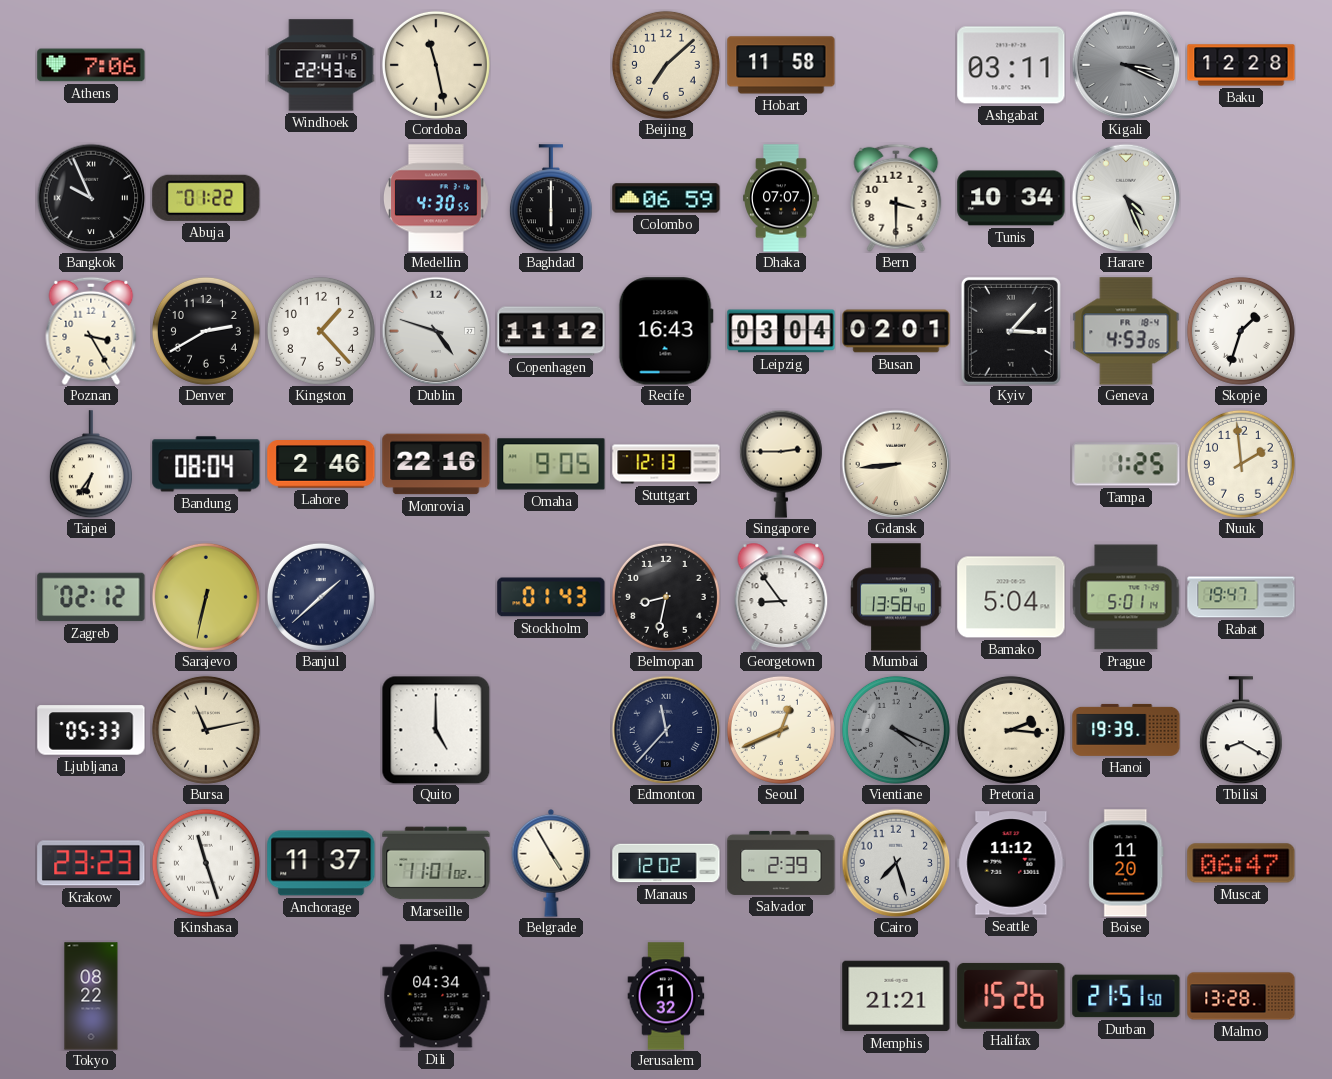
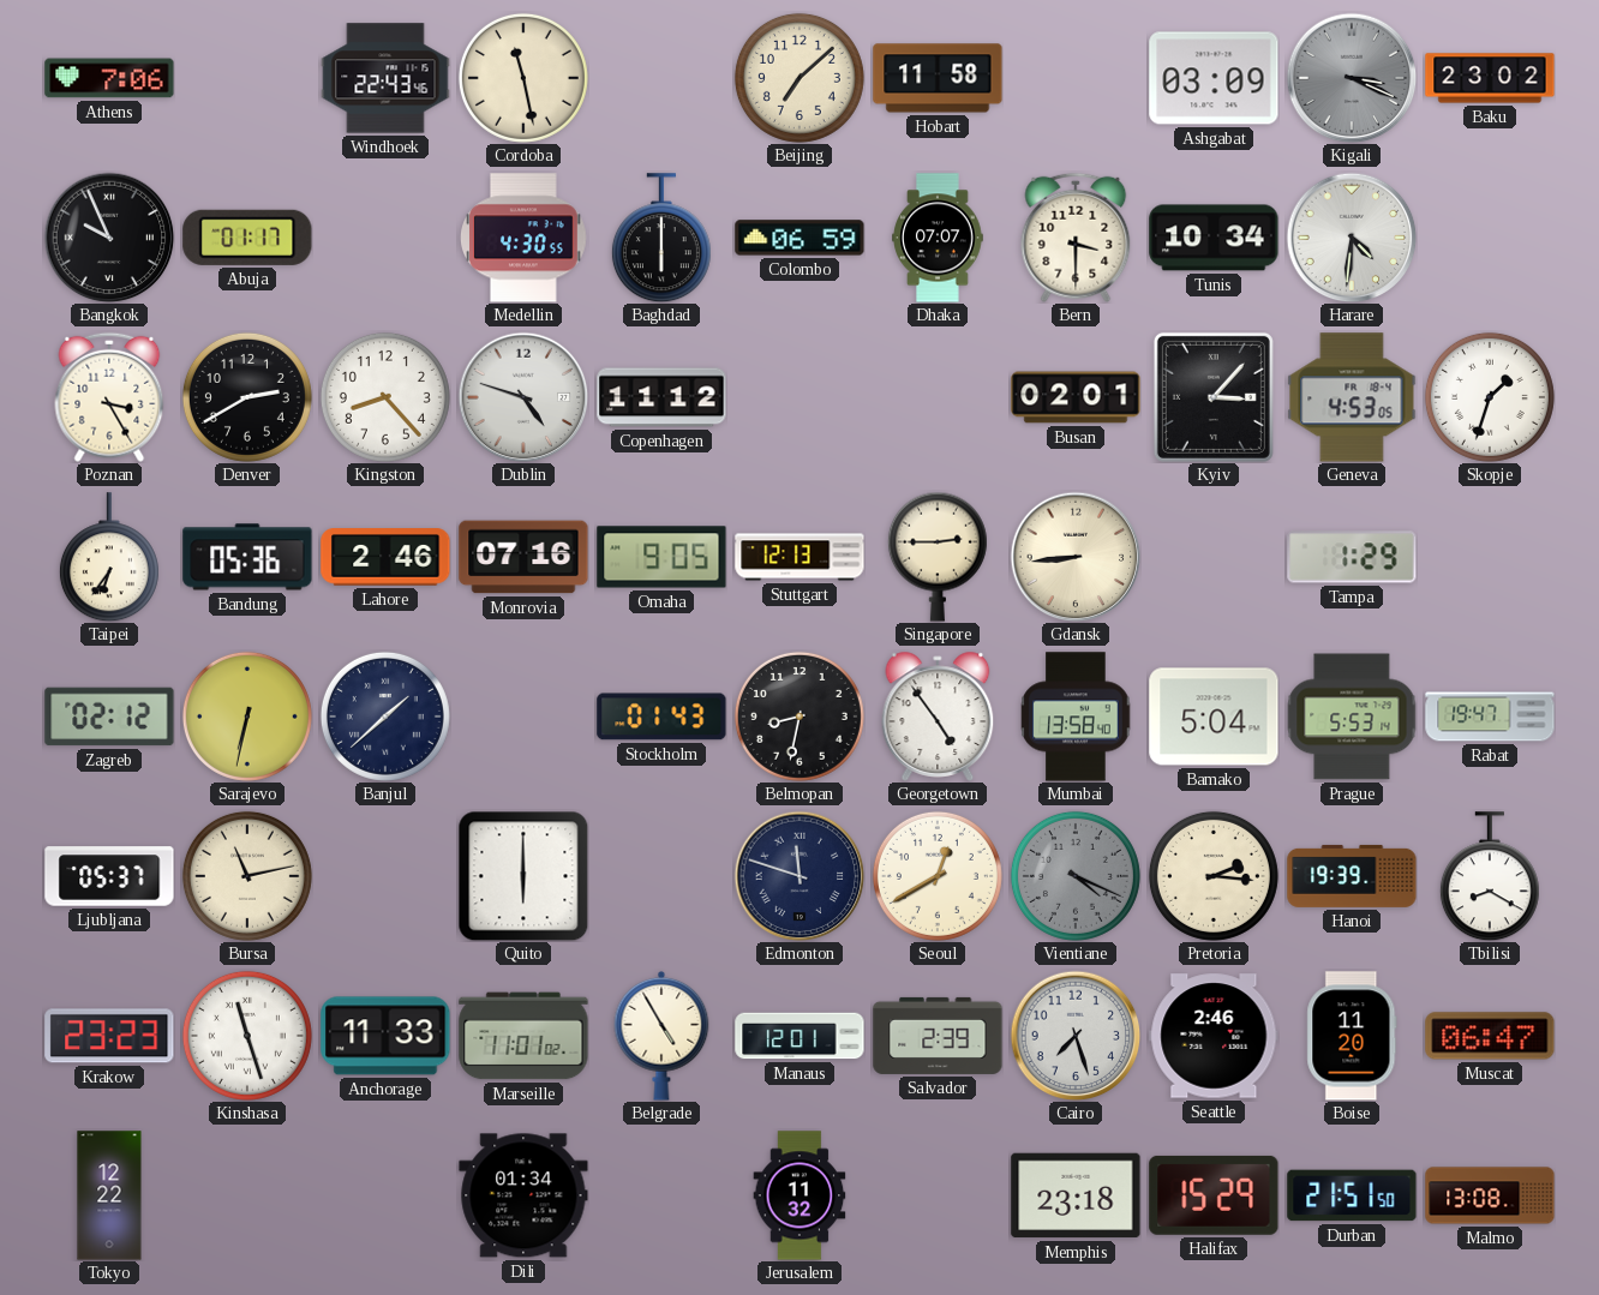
Ashgabat: 03:11 -> 03:09
Baku: 12:28 -> 23:02
Abuja: 01:22 -> 01:17
Harare: 4:26 -> 4:31
Kingston: 1:23 -> 8:23
Recife: 16:43 -> none
Leipzig: 03:04 -> none
Bandung: 08:04 -> 05:36
Monrovia: 22:16 -> 07:16
Tampa: 1:25 -> 1:29
Nuuk: 1:59 -> none
Georgetown: 8:54 -> 4:54
Prague: 5:01 -> 5:53
Ljubljana: 05:33 -> 05:37
Quito: 5:00 -> 6:00
Edmonton: 11:37 -> 11:48
Seoul: 12:41 -> 12:40
Anchorage: 11:37 -> 11:33
Manaus: 12:02 -> 12:01
Seattle: 11:12 -> 2:46
Tokyo: 08:22 -> 12:22
Dili: 04:34 -> 01:34
Memphis: 21:21 -> 23:18
Halifax: 15:26 -> 15:29
Malmo: 13:28 -> 13:08
